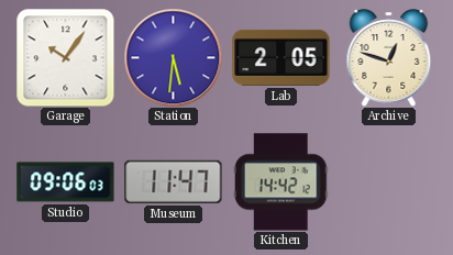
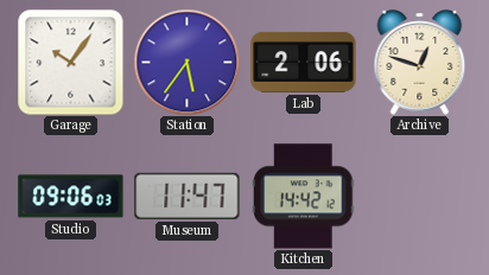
Station: 5:31 -> 5:36
Lab: 2:05 -> 2:06
